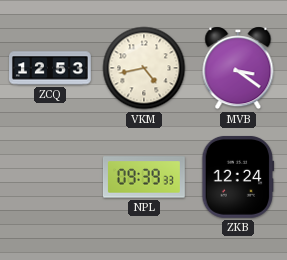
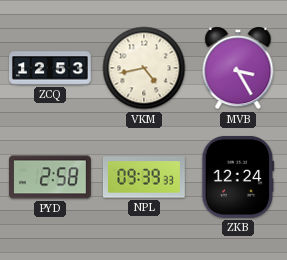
MVB: 3:21 -> 3:25
PYD: none -> 2:58
